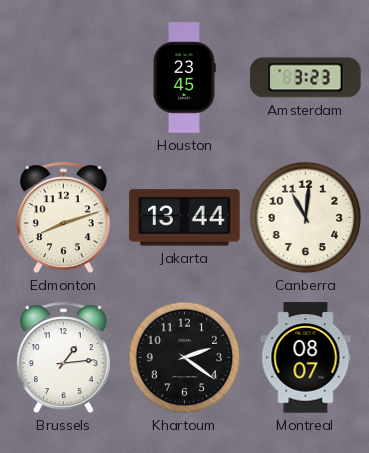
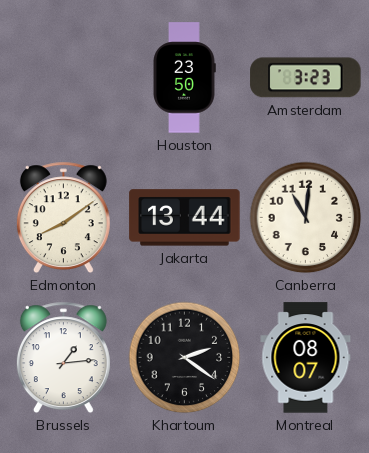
Houston: 23:45 -> 23:50
Edmonton: 8:12 -> 8:09
